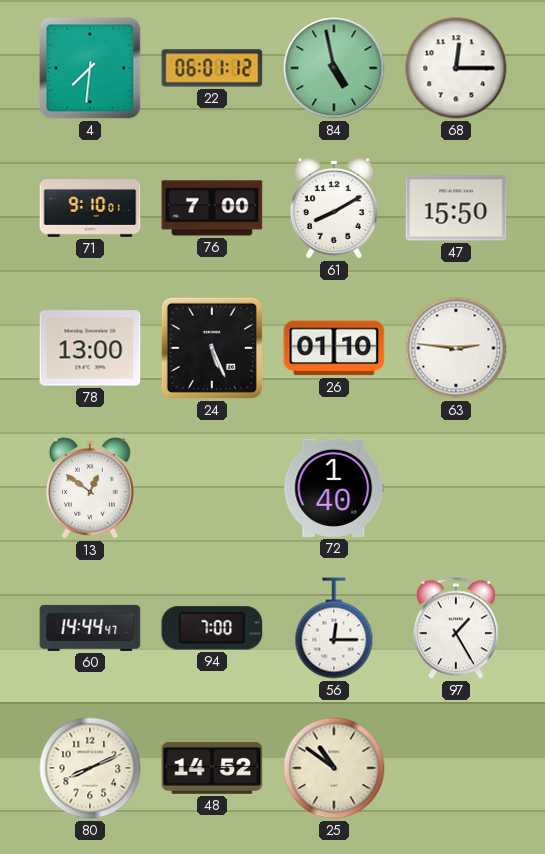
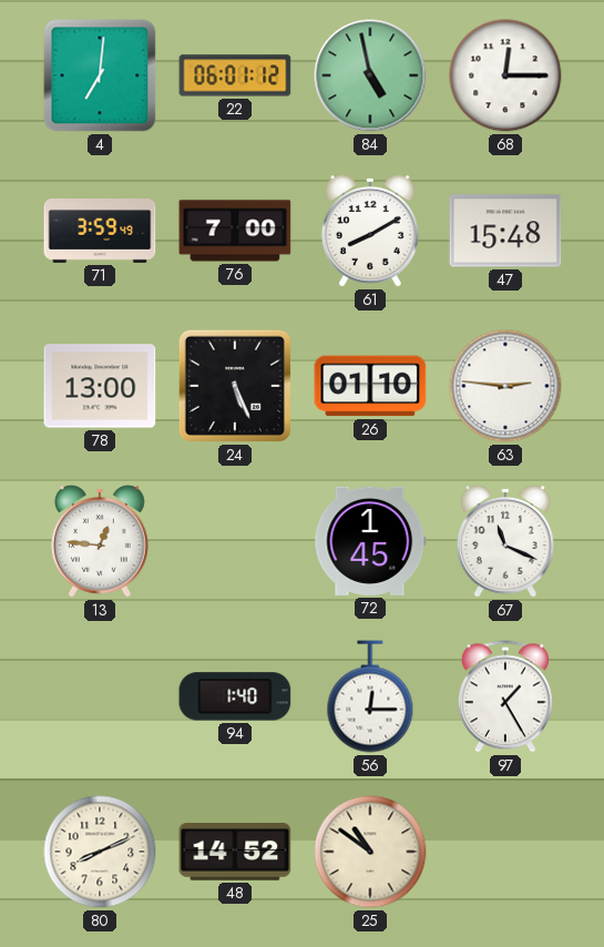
4: 7:31 -> 7:01
71: 9:10 -> 3:59
47: 15:50 -> 15:48
13: 12:51 -> 12:46
72: 1:40 -> 1:45
67: none -> 11:19
60: 14:44 -> none
94: 7:00 -> 1:40
